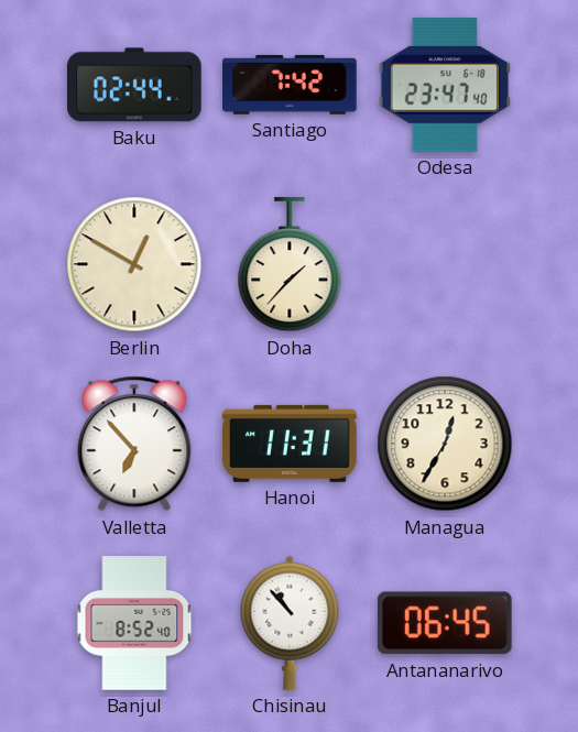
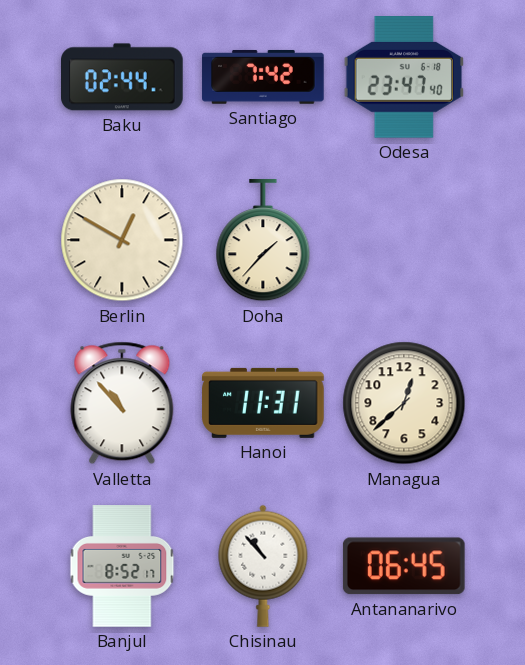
Valletta: 6:53 -> 10:53
Managua: 12:35 -> 12:38
Banjul: 8:52:40 -> 8:52:17
